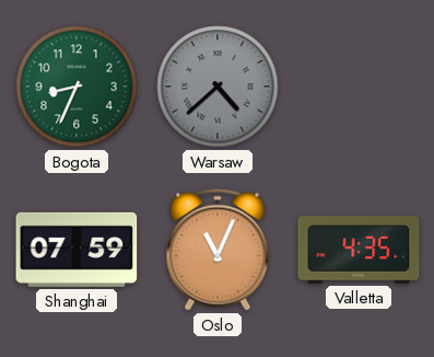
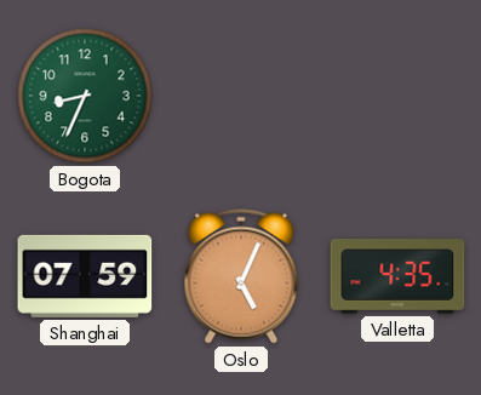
Warsaw: 4:38 -> none
Oslo: 11:04 -> 5:04
